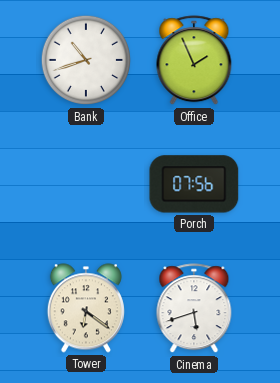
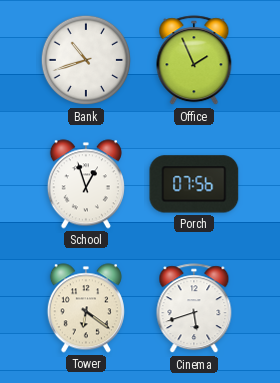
School: none -> 12:57
